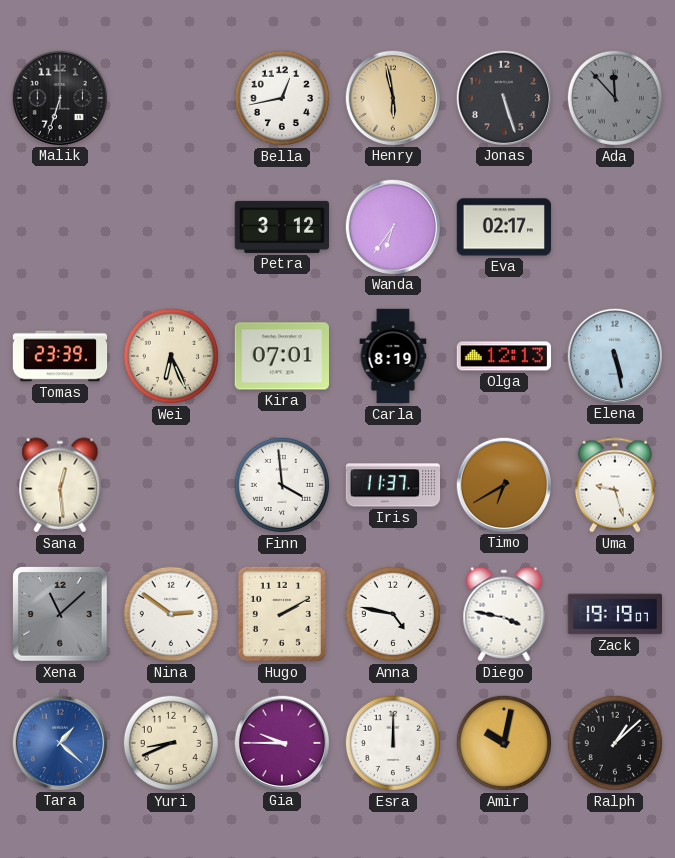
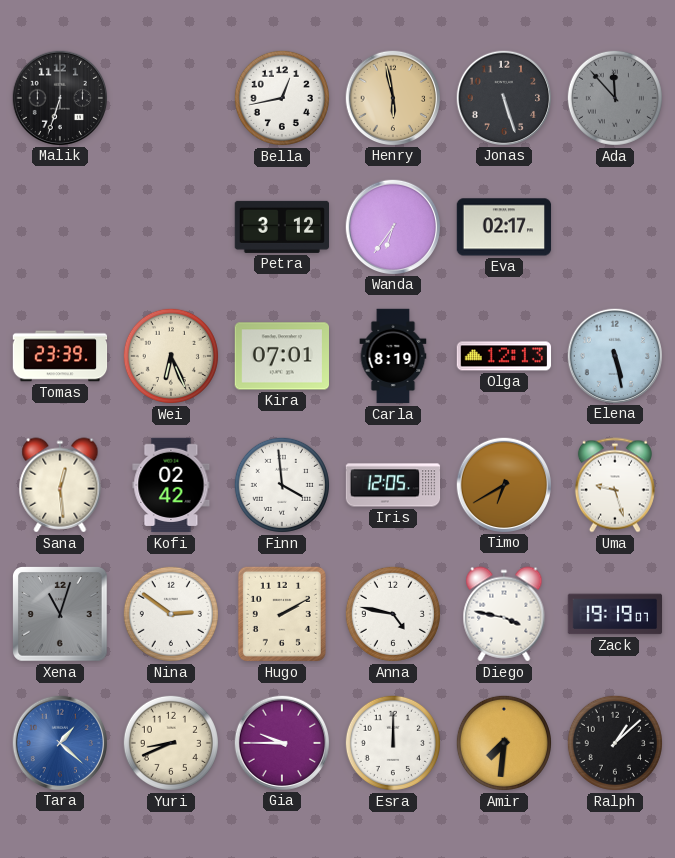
Kofi: none -> 02:42
Iris: 11:37 -> 12:05
Xena: 11:08 -> 11:03
Amir: 10:02 -> 7:31
